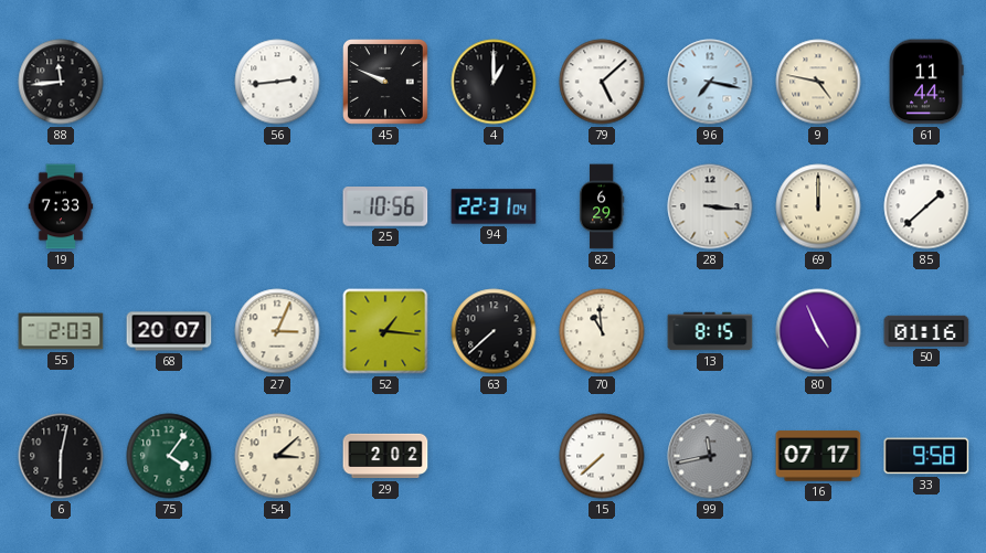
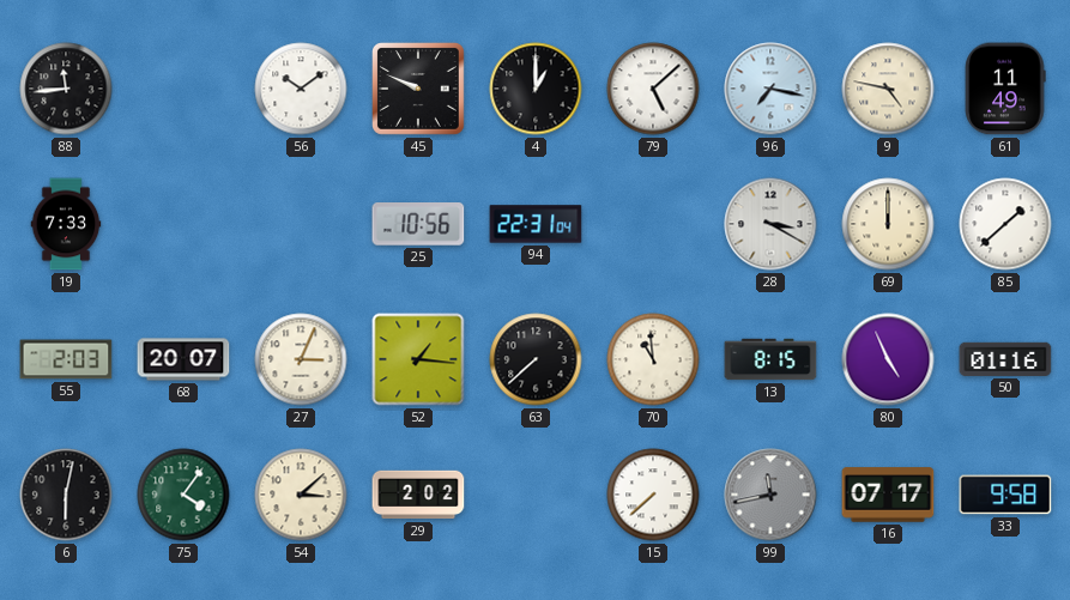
56: 2:44 -> 10:09
61: 11:44 -> 11:49
82: 6:29 -> none
28: 3:16 -> 3:20
